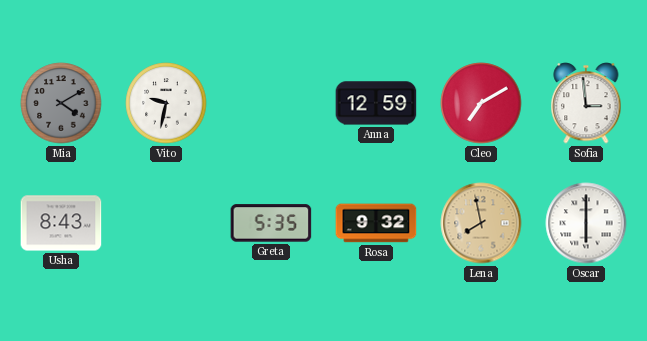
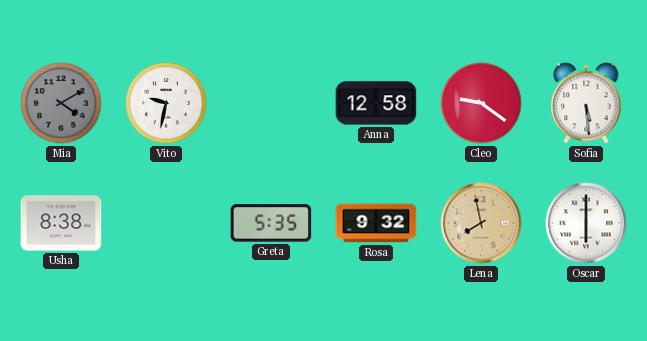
Anna: 12:59 -> 12:58
Cleo: 7:10 -> 9:21
Sofia: 2:59 -> 5:29
Usha: 8:43 -> 8:38
